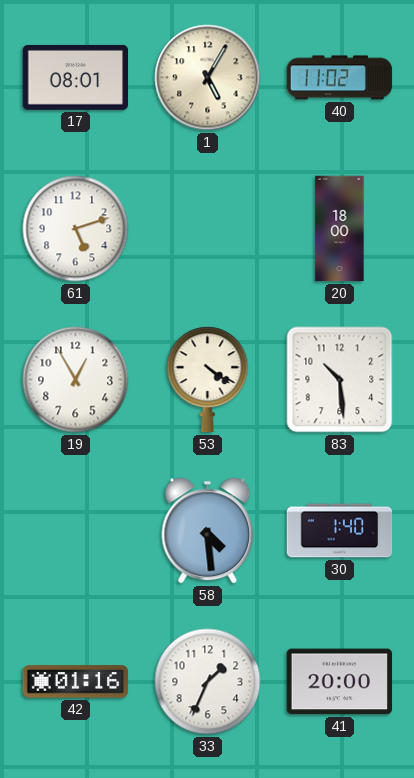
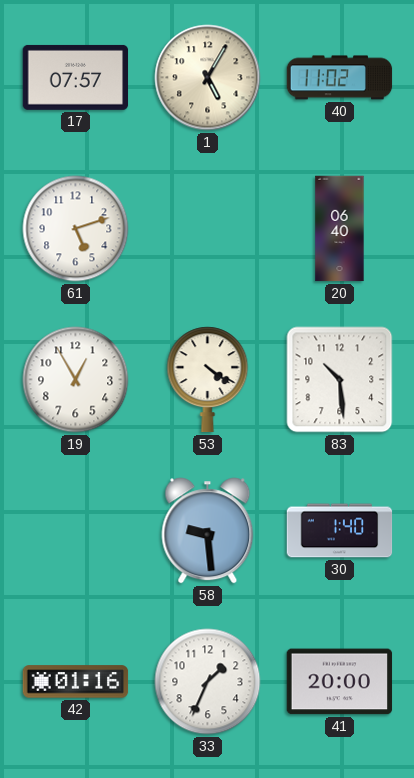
17: 08:01 -> 07:57
20: 18:00 -> 06:40
58: 4:29 -> 9:29
